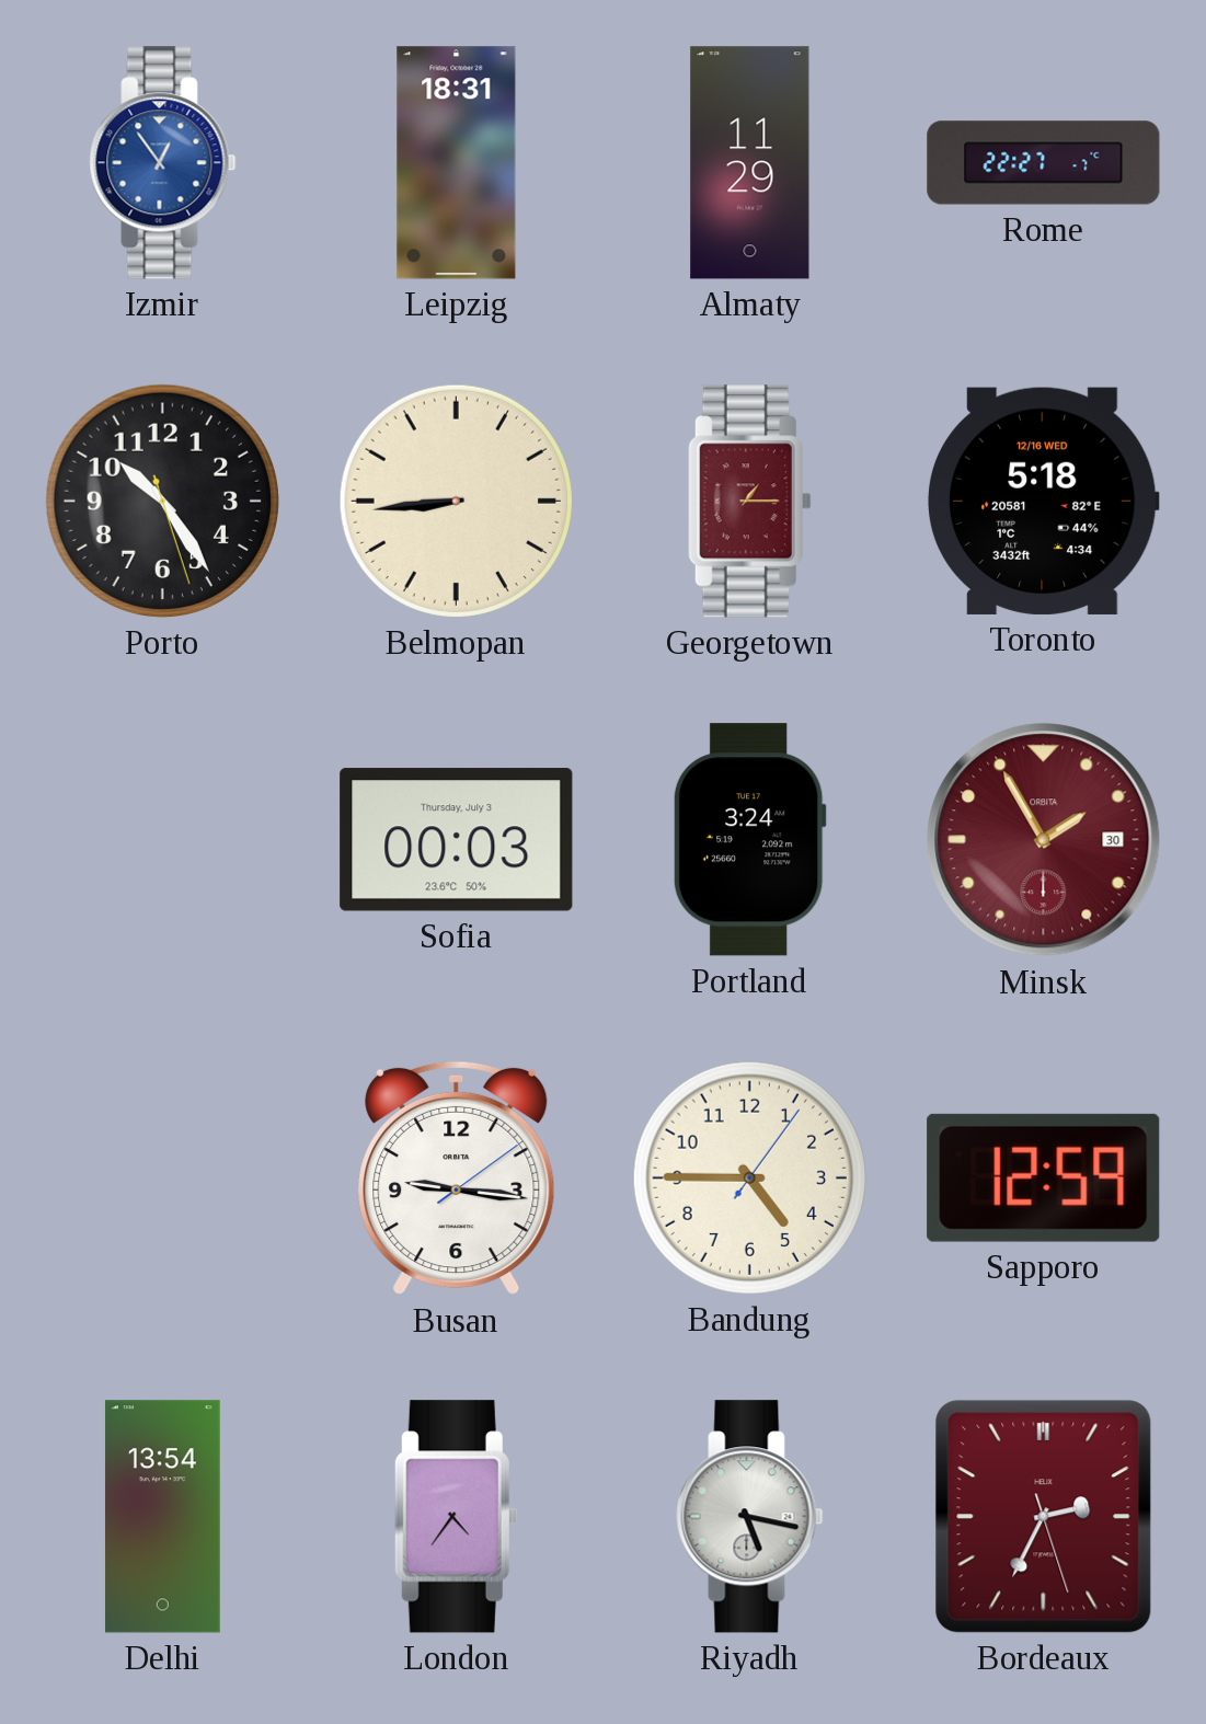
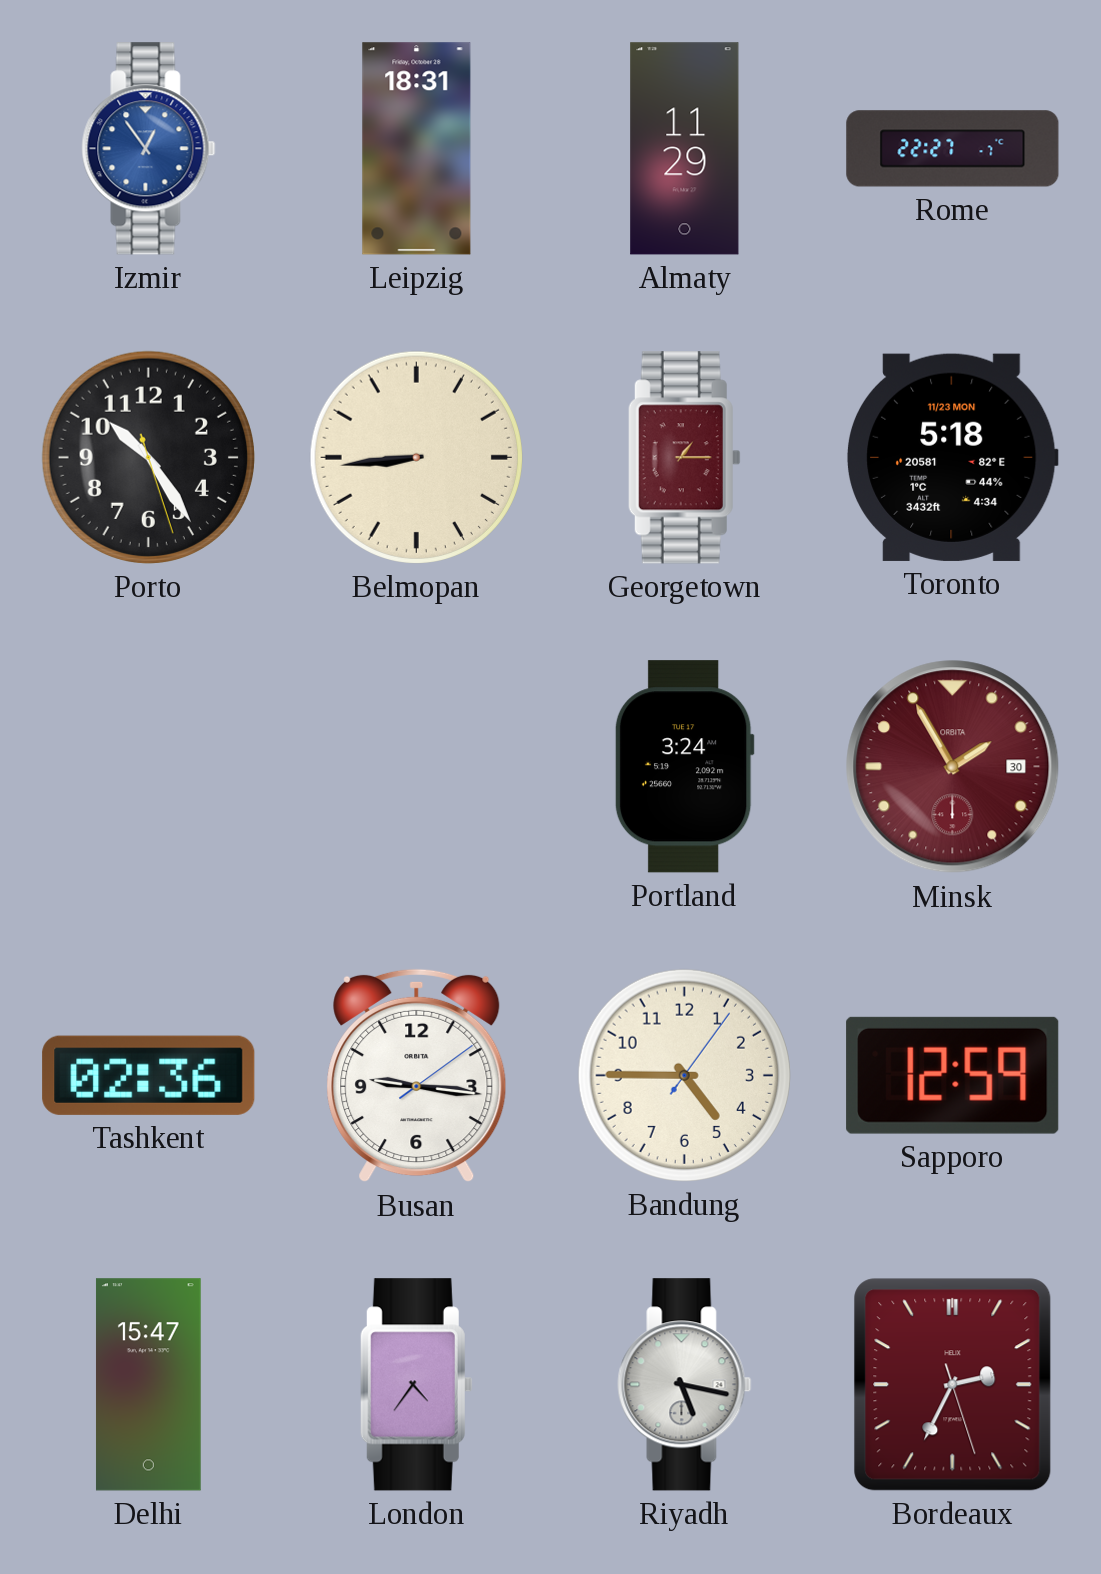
Toronto date: 12/16 WED -> 11/23 MON
Sofia: 00:03 -> none
Tashkent: none -> 02:36
Delhi: 13:54 -> 15:47
